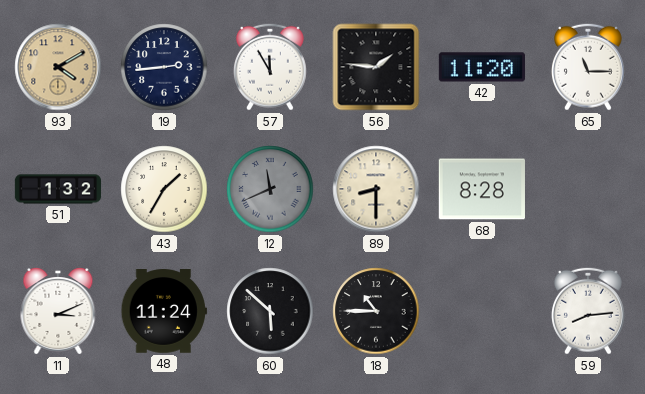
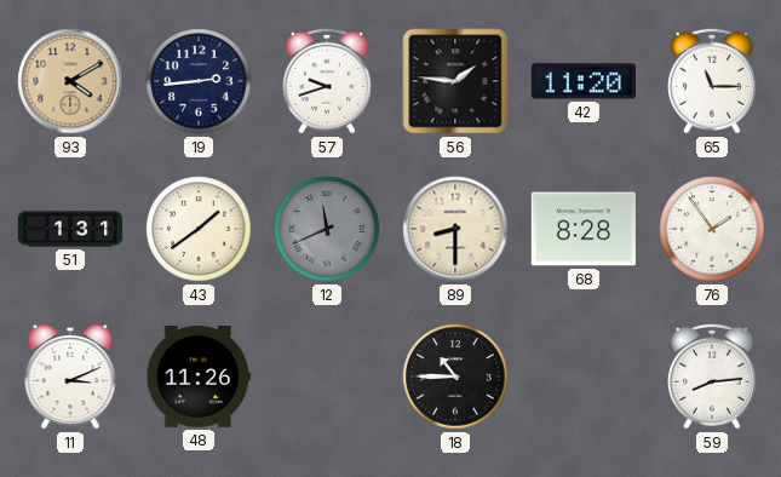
57: 11:55 -> 9:42
51: 1:32 -> 1:31
43: 1:35 -> 1:39
76: none -> 1:54
48: 11:24 -> 11:26
60: 5:52 -> none
